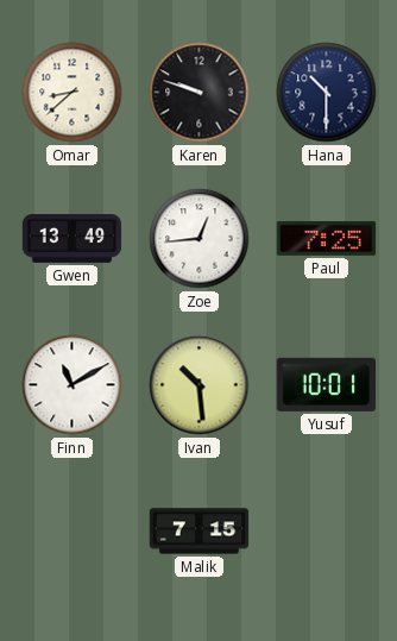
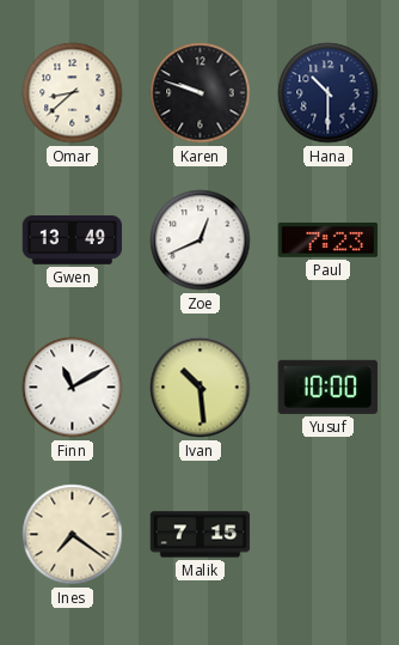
Zoe: 12:44 -> 12:41
Paul: 7:25 -> 7:23
Yusuf: 10:01 -> 10:00
Ines: none -> 7:21
